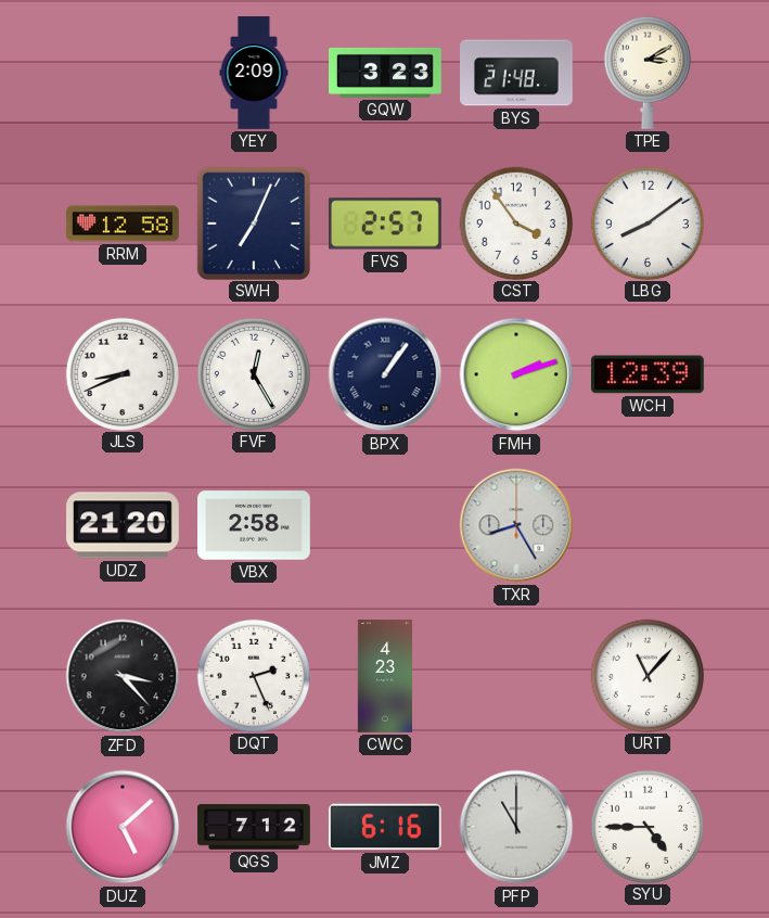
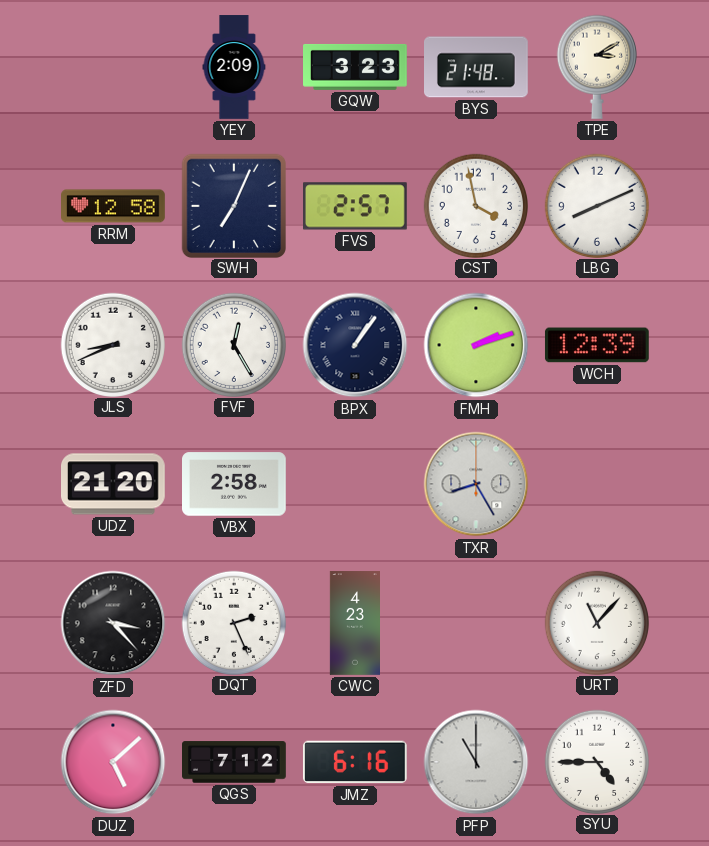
CST: 3:54 -> 3:58
LBG: 8:09 -> 8:11
